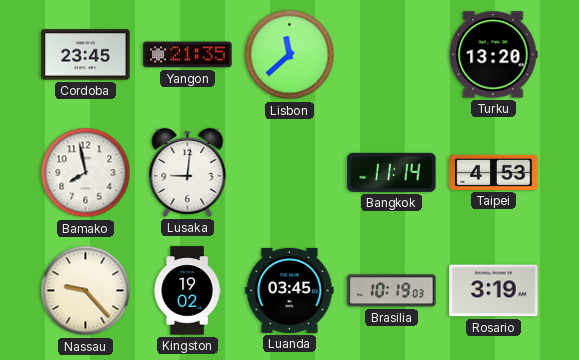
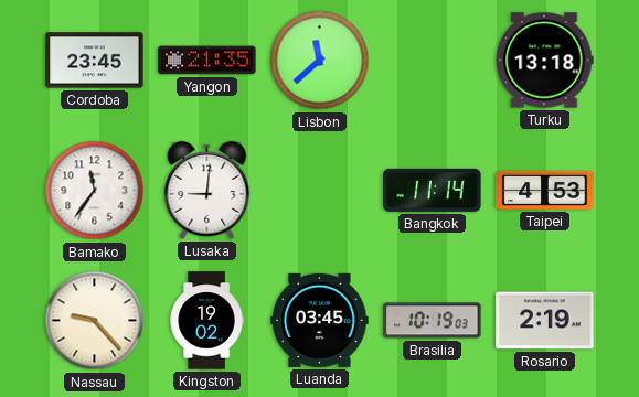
Turku: 13:20 -> 13:18
Bamako: 7:58 -> 11:36
Rosario: 3:19 -> 2:19
